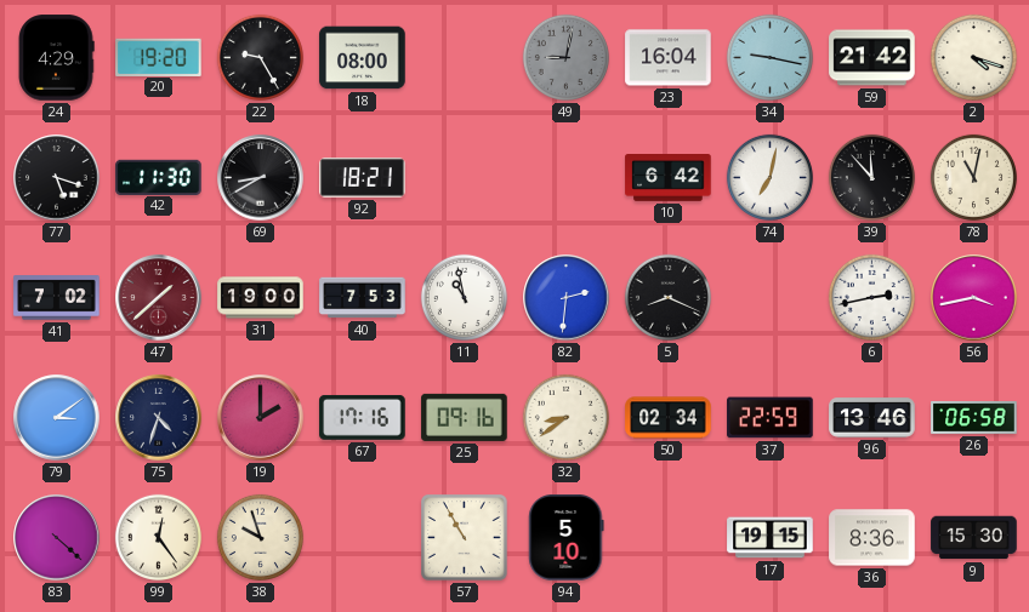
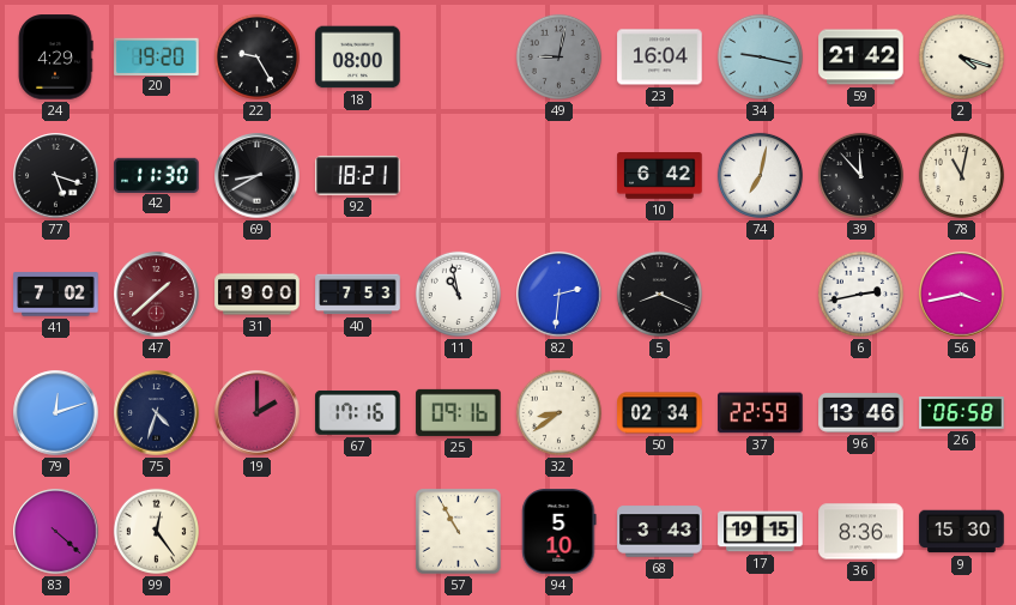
79: 3:09 -> 12:12
38: 9:57 -> none
68: none -> 3:43
